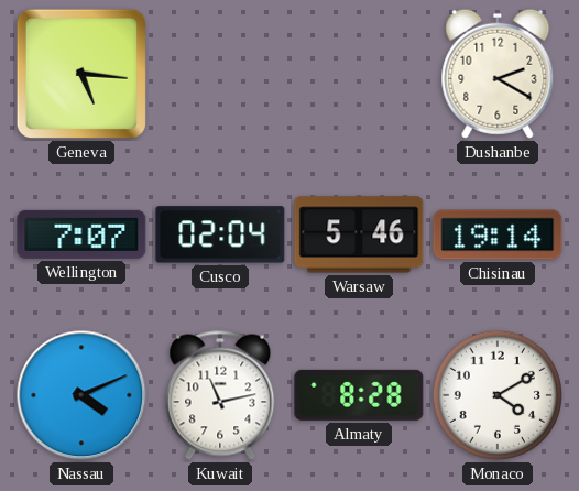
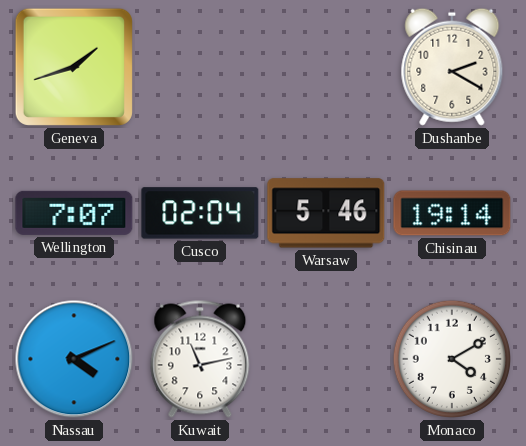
Geneva: 5:16 -> 1:42
Almaty: 8:28 -> none
